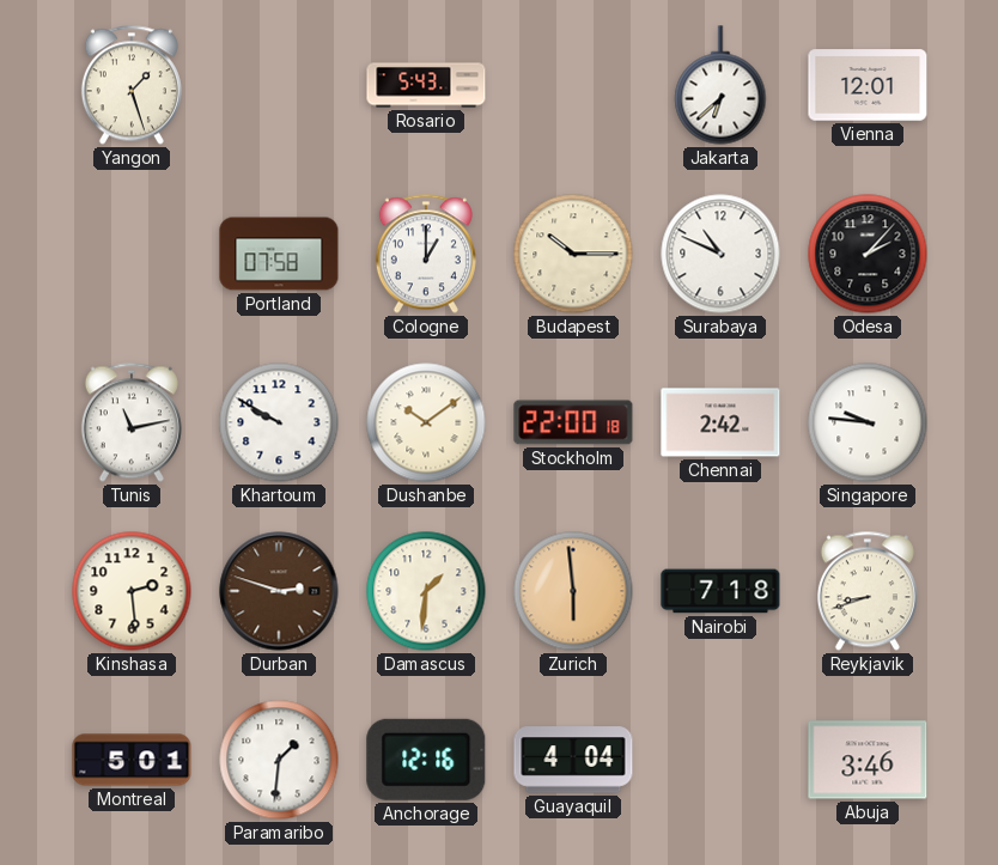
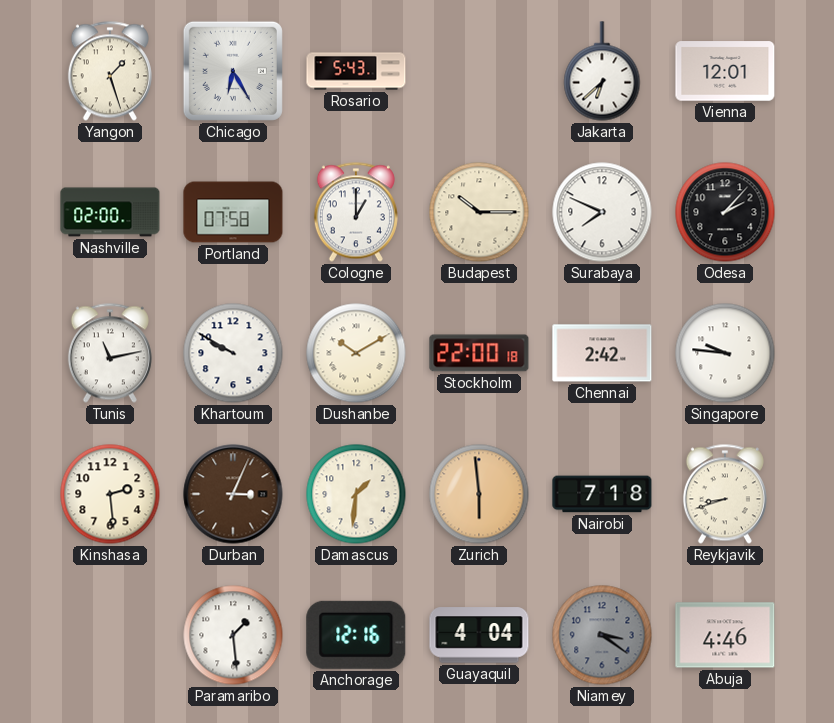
Chicago: none -> 6:25
Nashville: none -> 02:00
Surabaya: 10:49 -> 7:49
Dushanbe: 10:09 -> 10:10
Durban: 2:48 -> 3:04
Montreal: 5:01 -> none
Paramaribo: 1:31 -> 1:29
Niamey: none -> 3:21
Abuja: 3:46 -> 4:46
